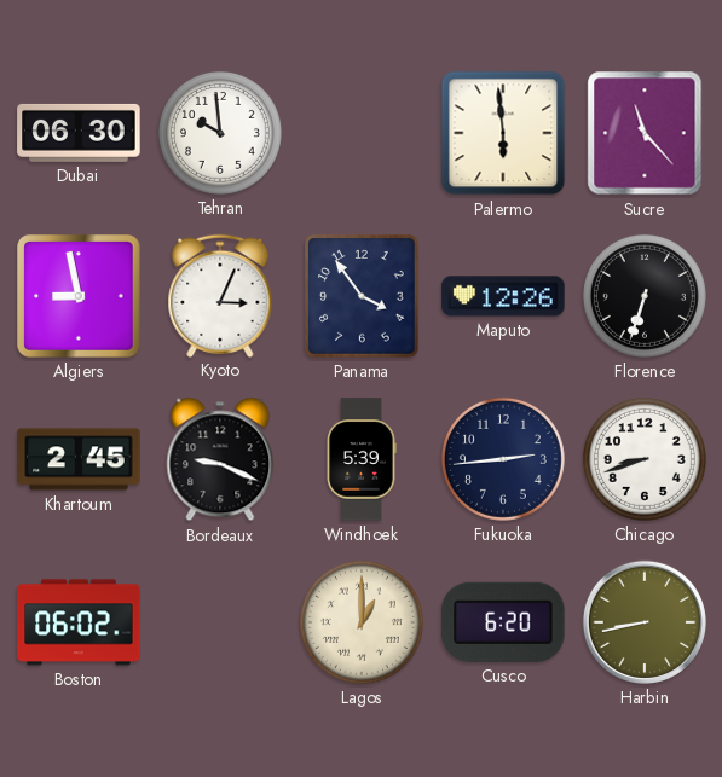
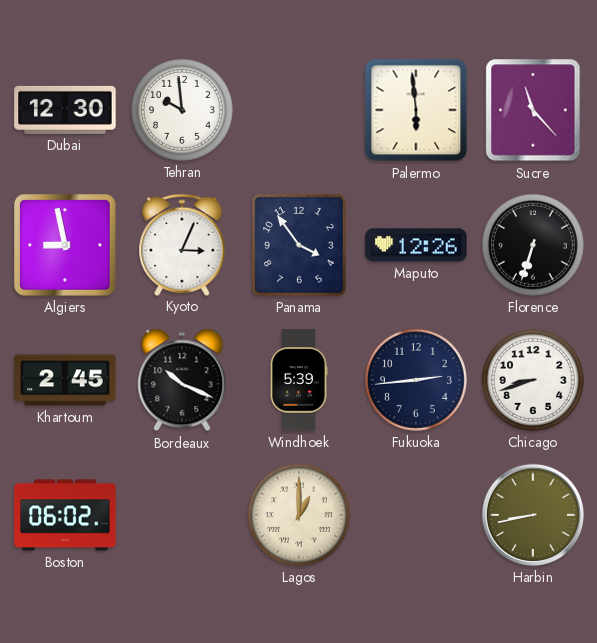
Dubai: 06:30 -> 12:30
Bordeaux: 9:19 -> 10:19
Cusco: 6:20 -> none
